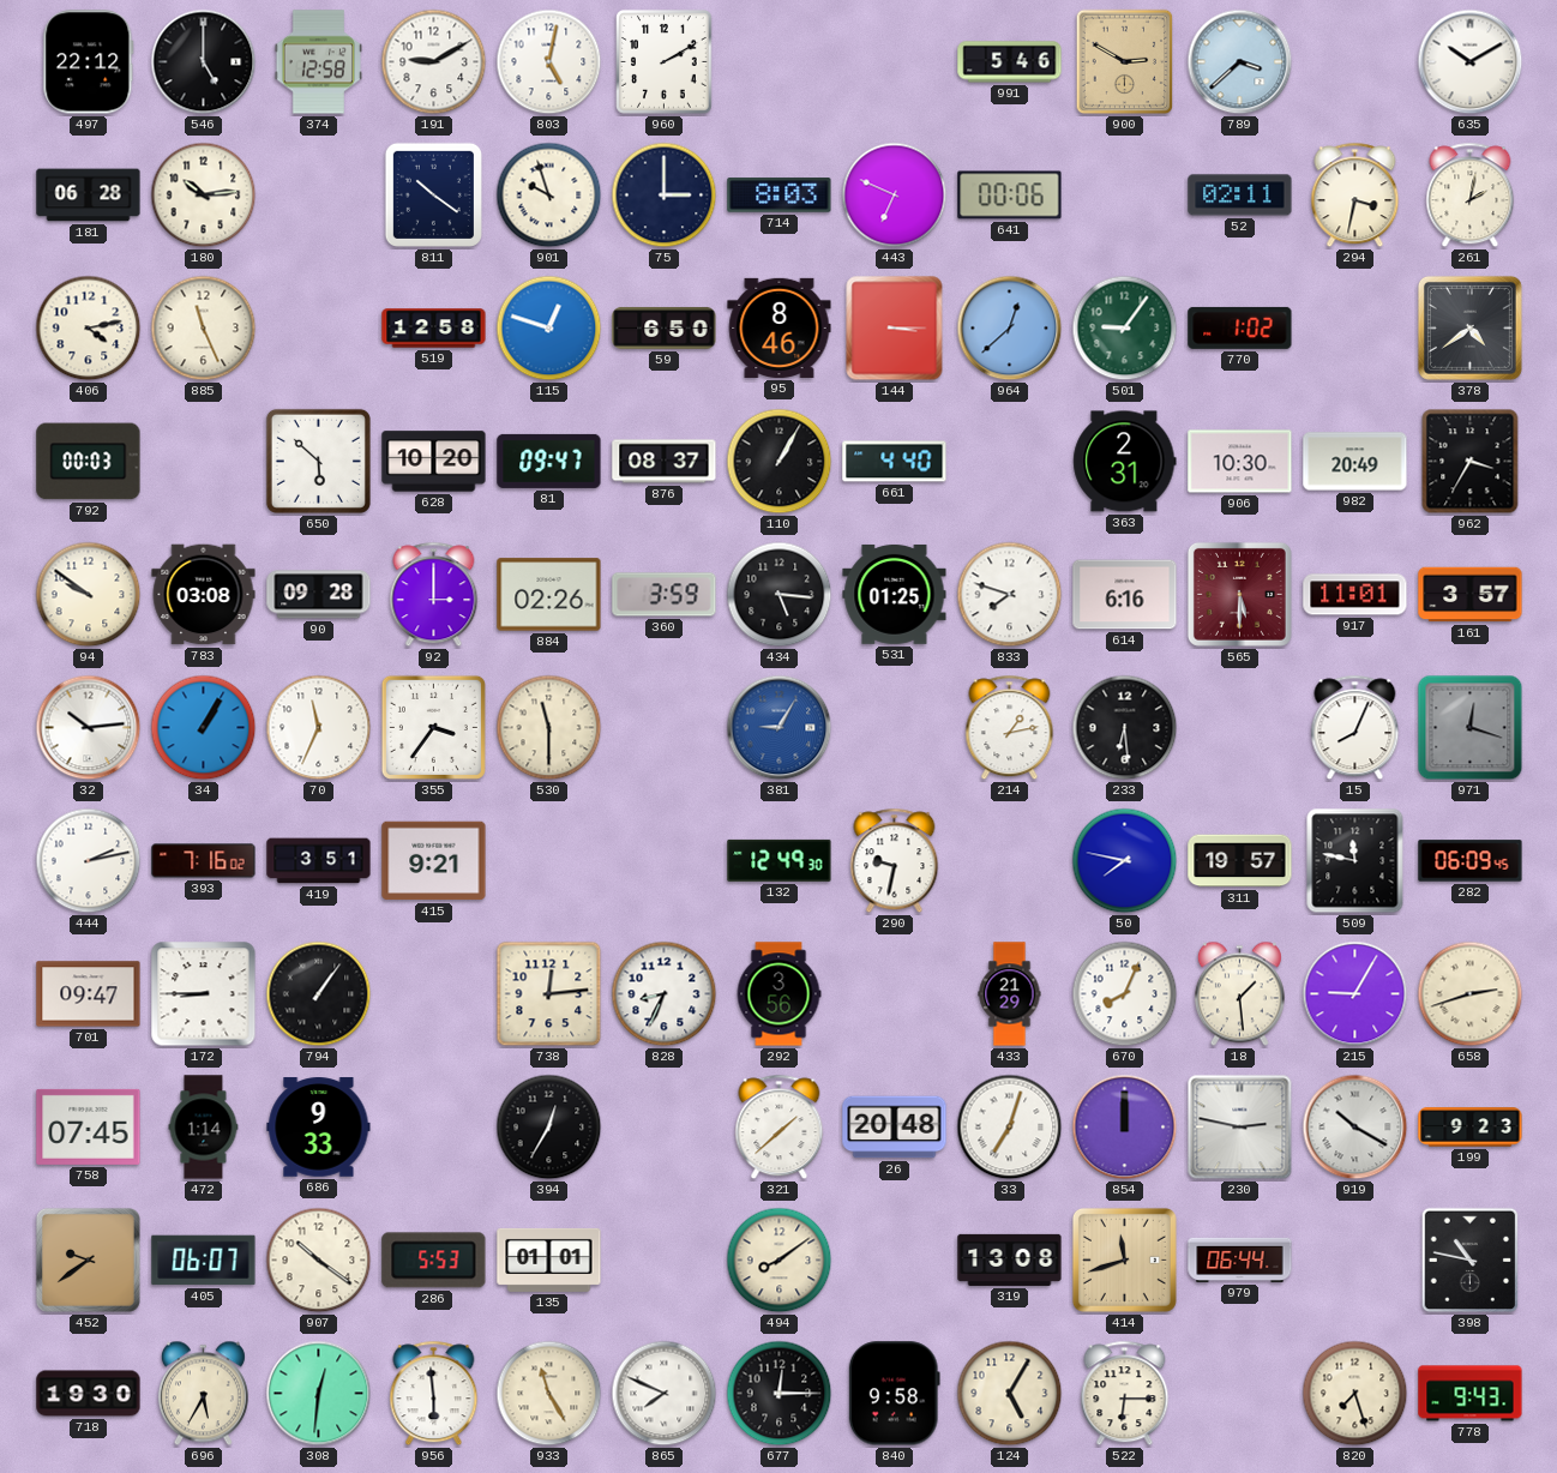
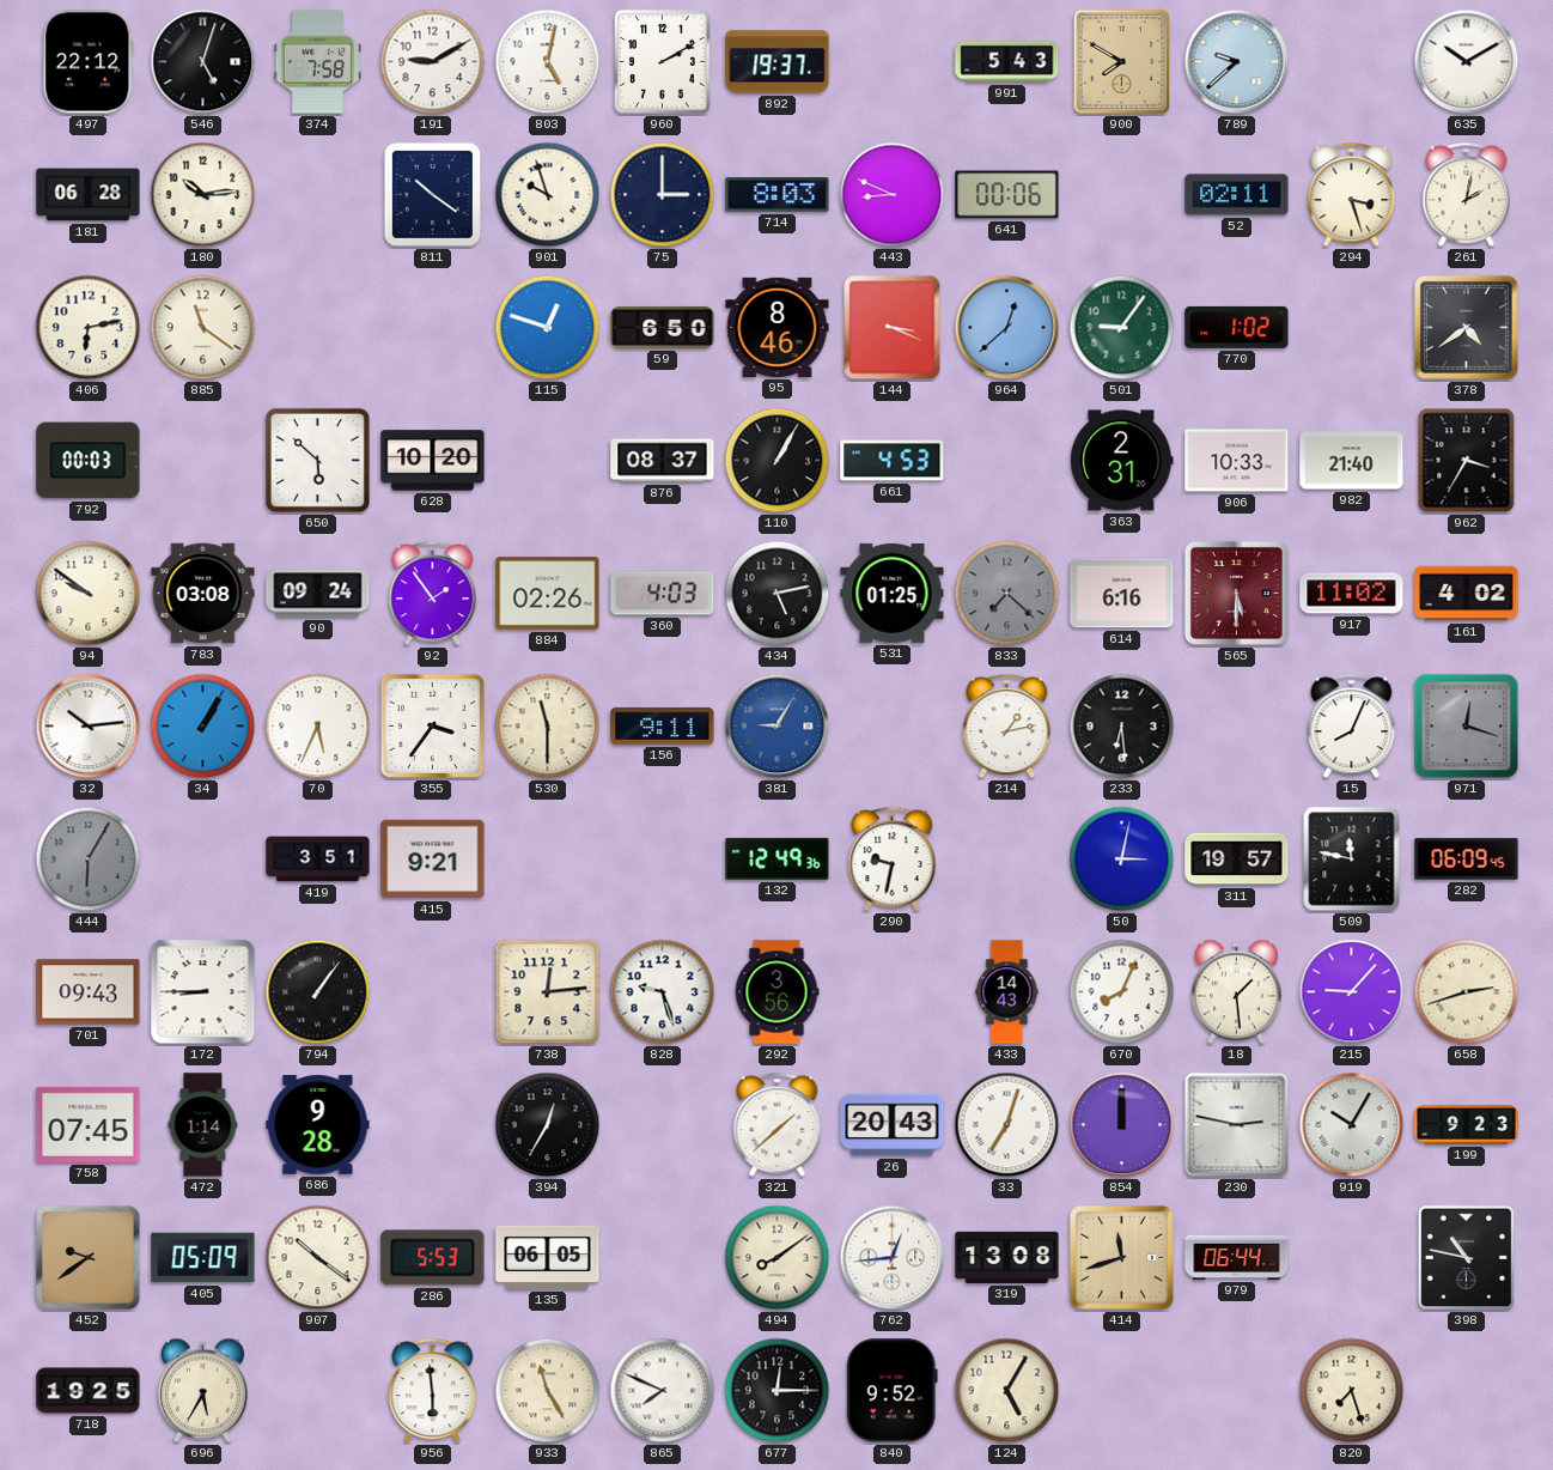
546: 5:00 -> 5:03
374: 12:58 -> 7:58
892: none -> 19:37
991: 5:46 -> 5:43
900: 2:50 -> 7:50
789: 3:38 -> 9:38
443: 6:49 -> 8:49
294: 3:32 -> 3:27
406: 4:13 -> 6:13
885: 11:26 -> 11:21
519: 12:58 -> none
144: 3:15 -> 3:19
81: 09:47 -> none
661: 4:40 -> 4:53
906: 10:30 -> 10:33
982: 20:49 -> 21:40
90: 09:28 -> 09:24
92: 3:00 -> 1:54
360: 3:59 -> 4:03
434: 5:16 -> 5:13
833: 7:48 -> 7:22
833 dial: white -> grey
917: 11:01 -> 11:02
161: 3:57 -> 4:02
70: 11:34 -> 5:34
156: none -> 9:11
444: 2:13 -> 6:05
444 dial: white -> grey
393: 7:16 -> none
132: 12:49:30 -> 12:49:36
50: 7:47 -> 3:02
701: 09:47 -> 09:43
828: 8:34 -> 9:27
433: 21:29 -> 14:43
215: 9:05 -> 9:07
686: 9:33 -> 9:28
26: 20:48 -> 20:43
919: 10:20 -> 10:05
405: 06:07 -> 05:09
135: 01:01 -> 06:05
762: none -> 12:44
718: 19:30 -> 19:25
308: 12:31 -> none
840: 9:58 -> 9:52
522: 6:15 -> none
778: 9:43 -> none
